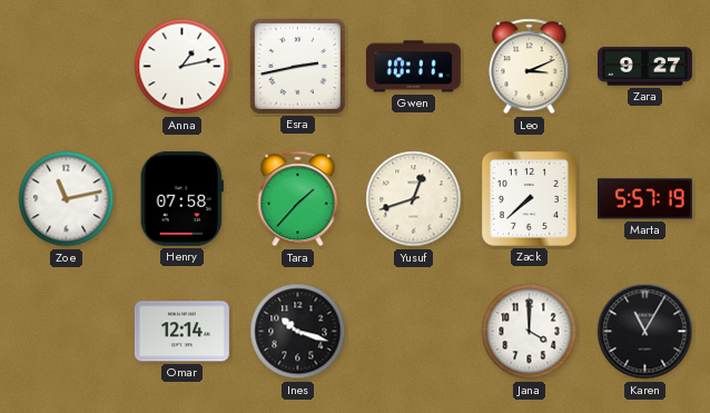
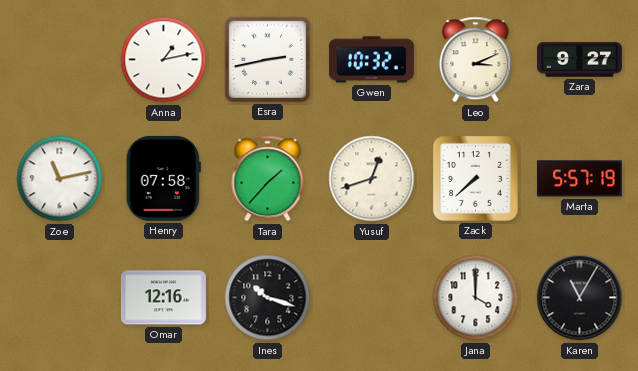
Gwen: 10:11 -> 10:32
Omar: 12:14 -> 12:16
